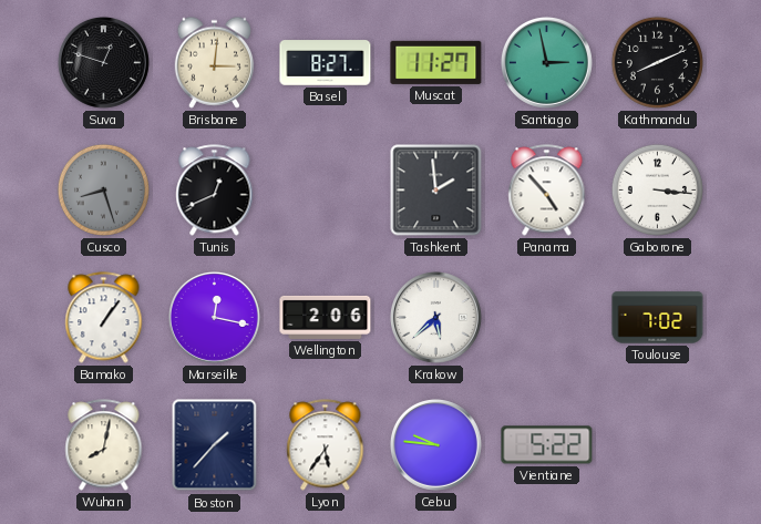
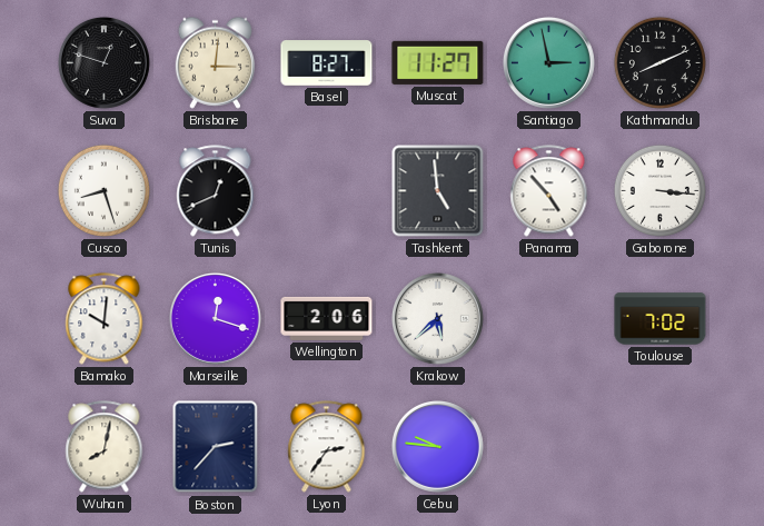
Cusco dial: grey -> white
Tashkent: 1:59 -> 4:59
Bamako: 1:06 -> 10:01
Marseille: 12:17 -> 12:18
Boston: 1:37 -> 2:37
Lyon: 5:36 -> 2:36
Vientiane: 5:22 -> none
